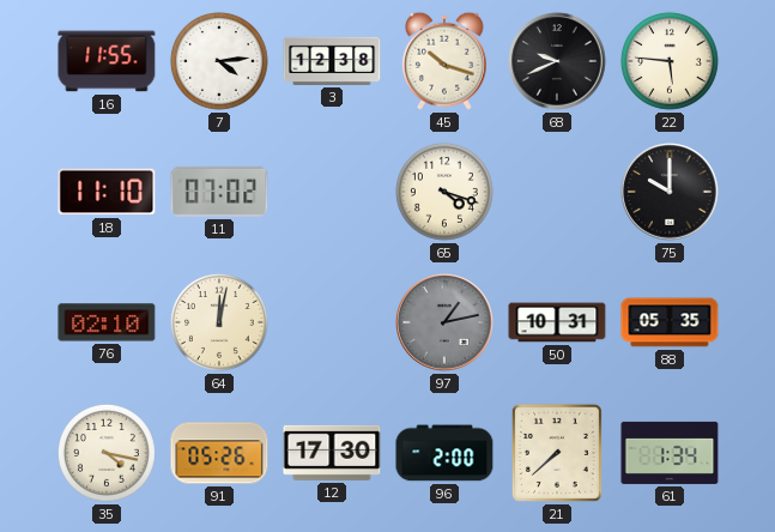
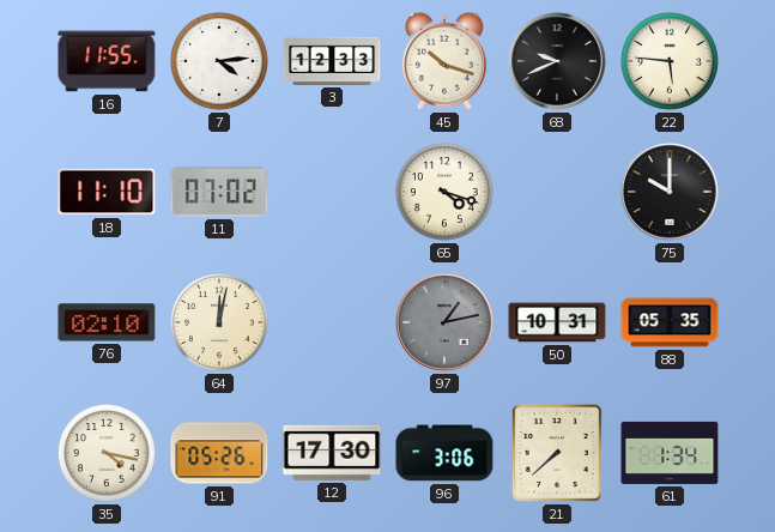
3: 12:38 -> 12:33
96: 2:00 -> 3:06
